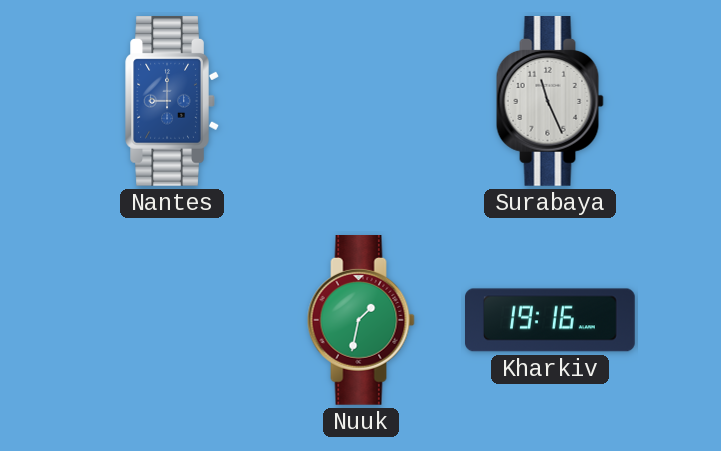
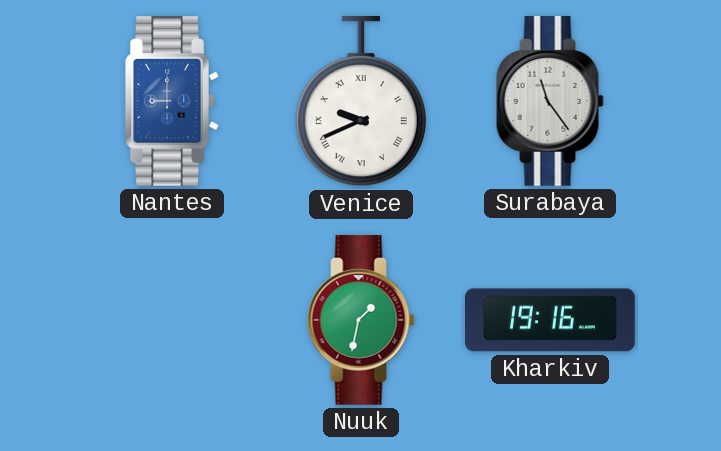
Venice: none -> 9:41
Surabaya: 11:26 -> 11:24
